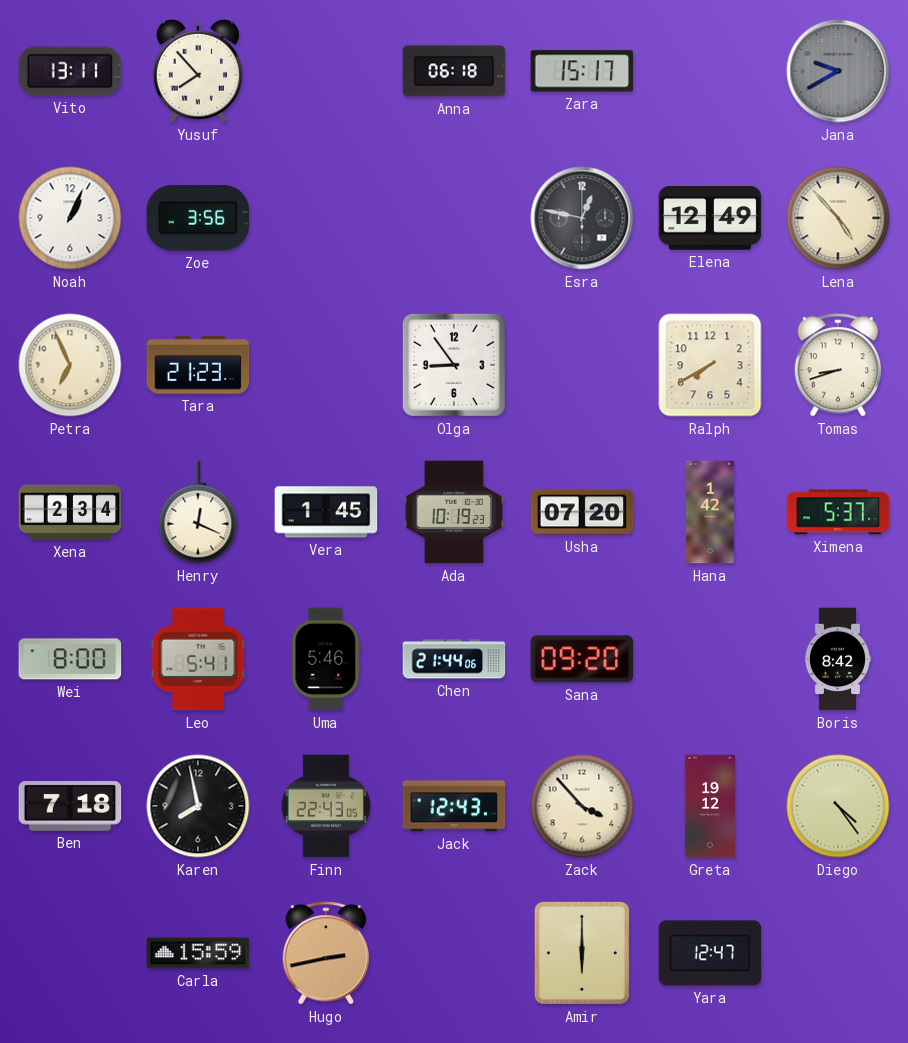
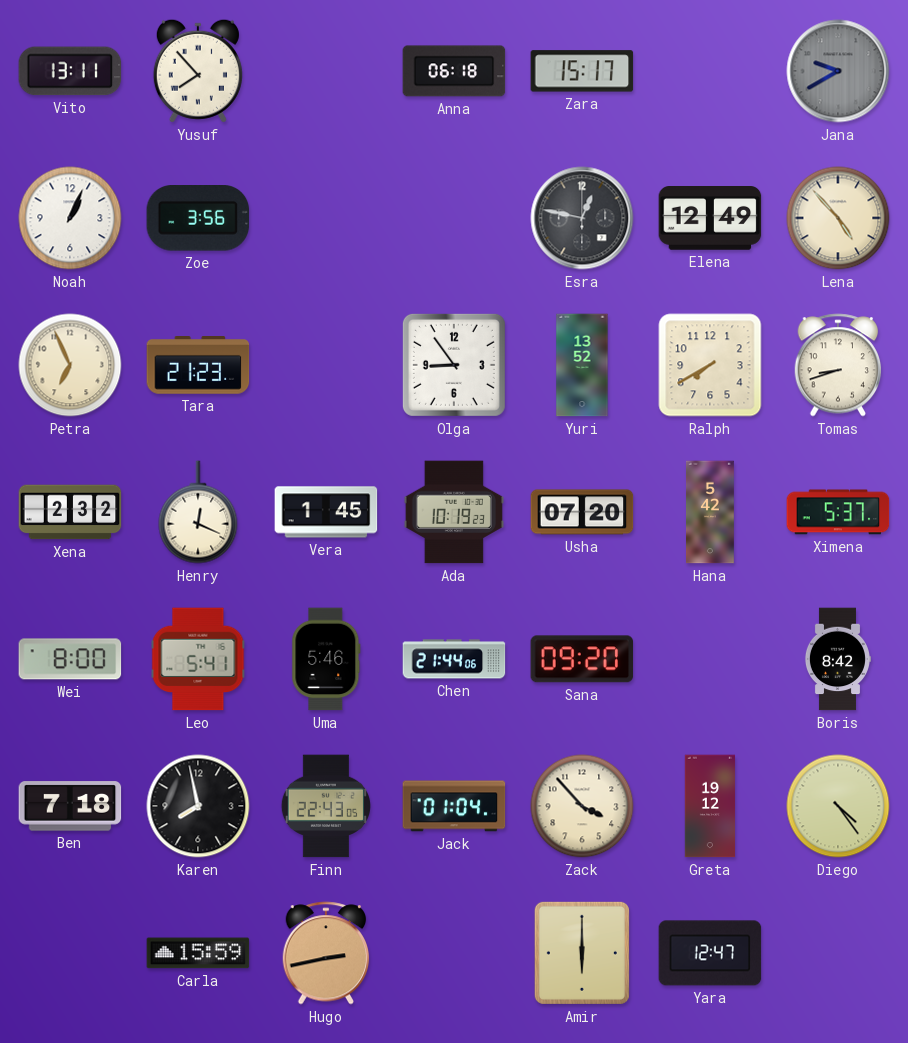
Yuri: none -> 13:52
Xena: 2:34 -> 2:32
Hana: 1:42 -> 5:42
Jack: 12:43 -> 01:04
